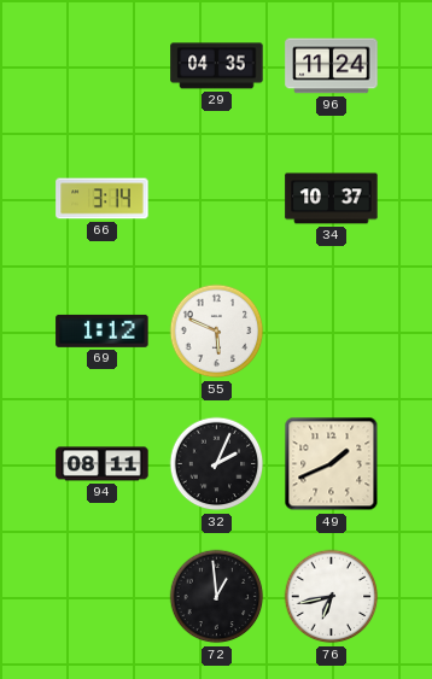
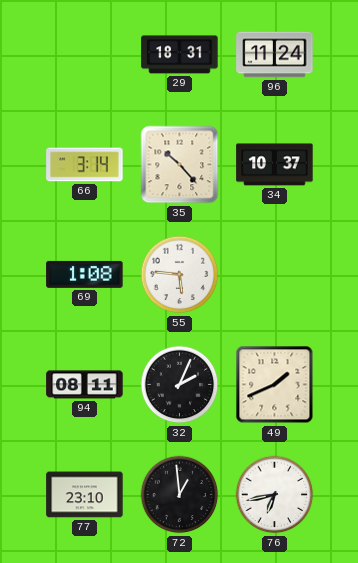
29: 04:35 -> 18:31
35: none -> 10:23
69: 1:12 -> 1:08
55: 5:49 -> 5:46
77: none -> 23:10
